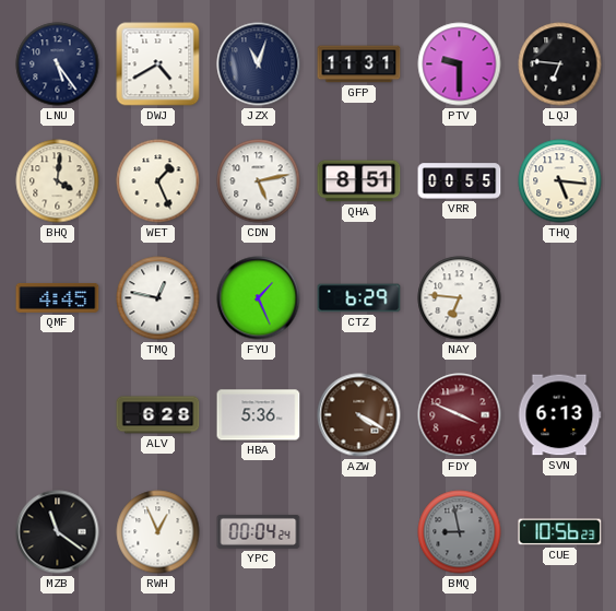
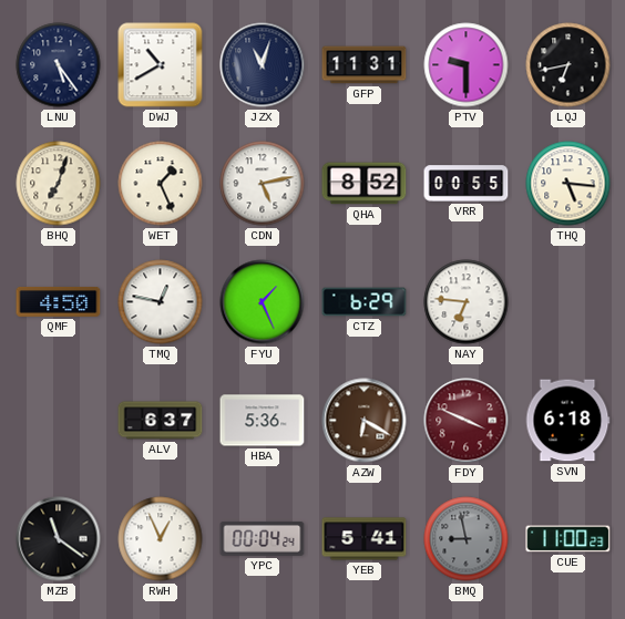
DWJ: 4:40 -> 10:40
LQJ: 6:46 -> 6:43
BHQ: 4:01 -> 7:03
QHA: 8:51 -> 8:52
QMF: 4:45 -> 4:50
ALV: 6:28 -> 6:37
AZW: 4:20 -> 6:20
SVN: 6:13 -> 6:18
YEB: none -> 5:41
CUE: 10:56 -> 11:00
